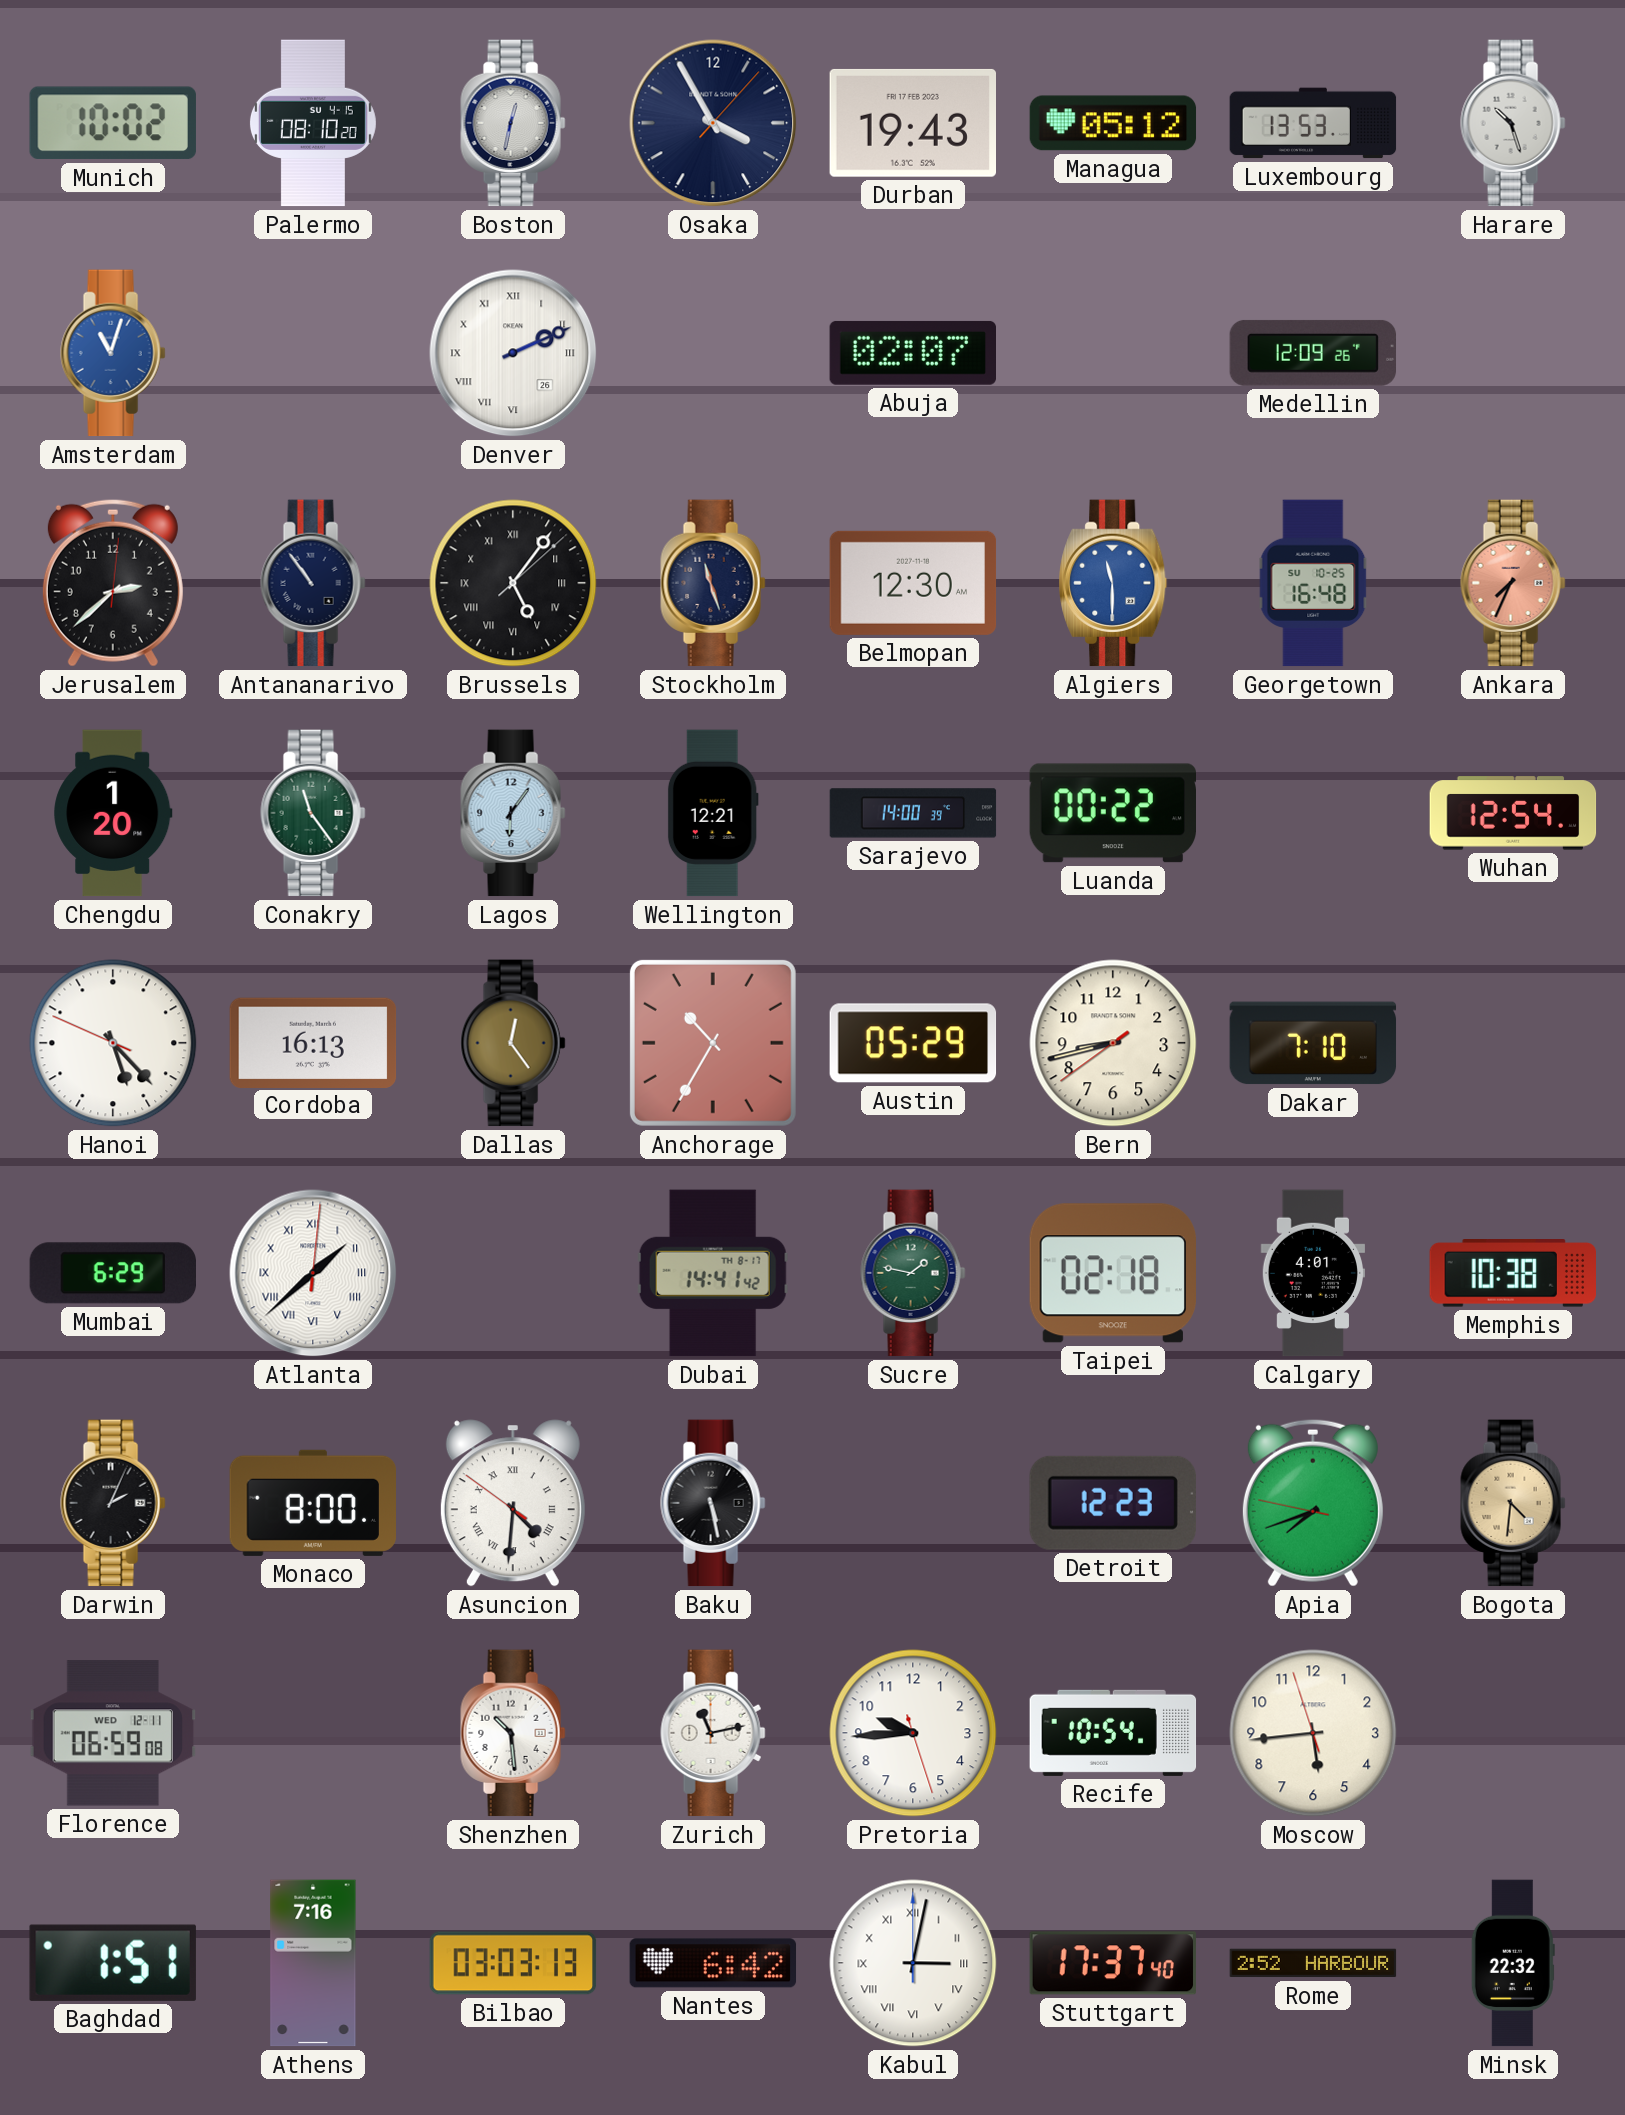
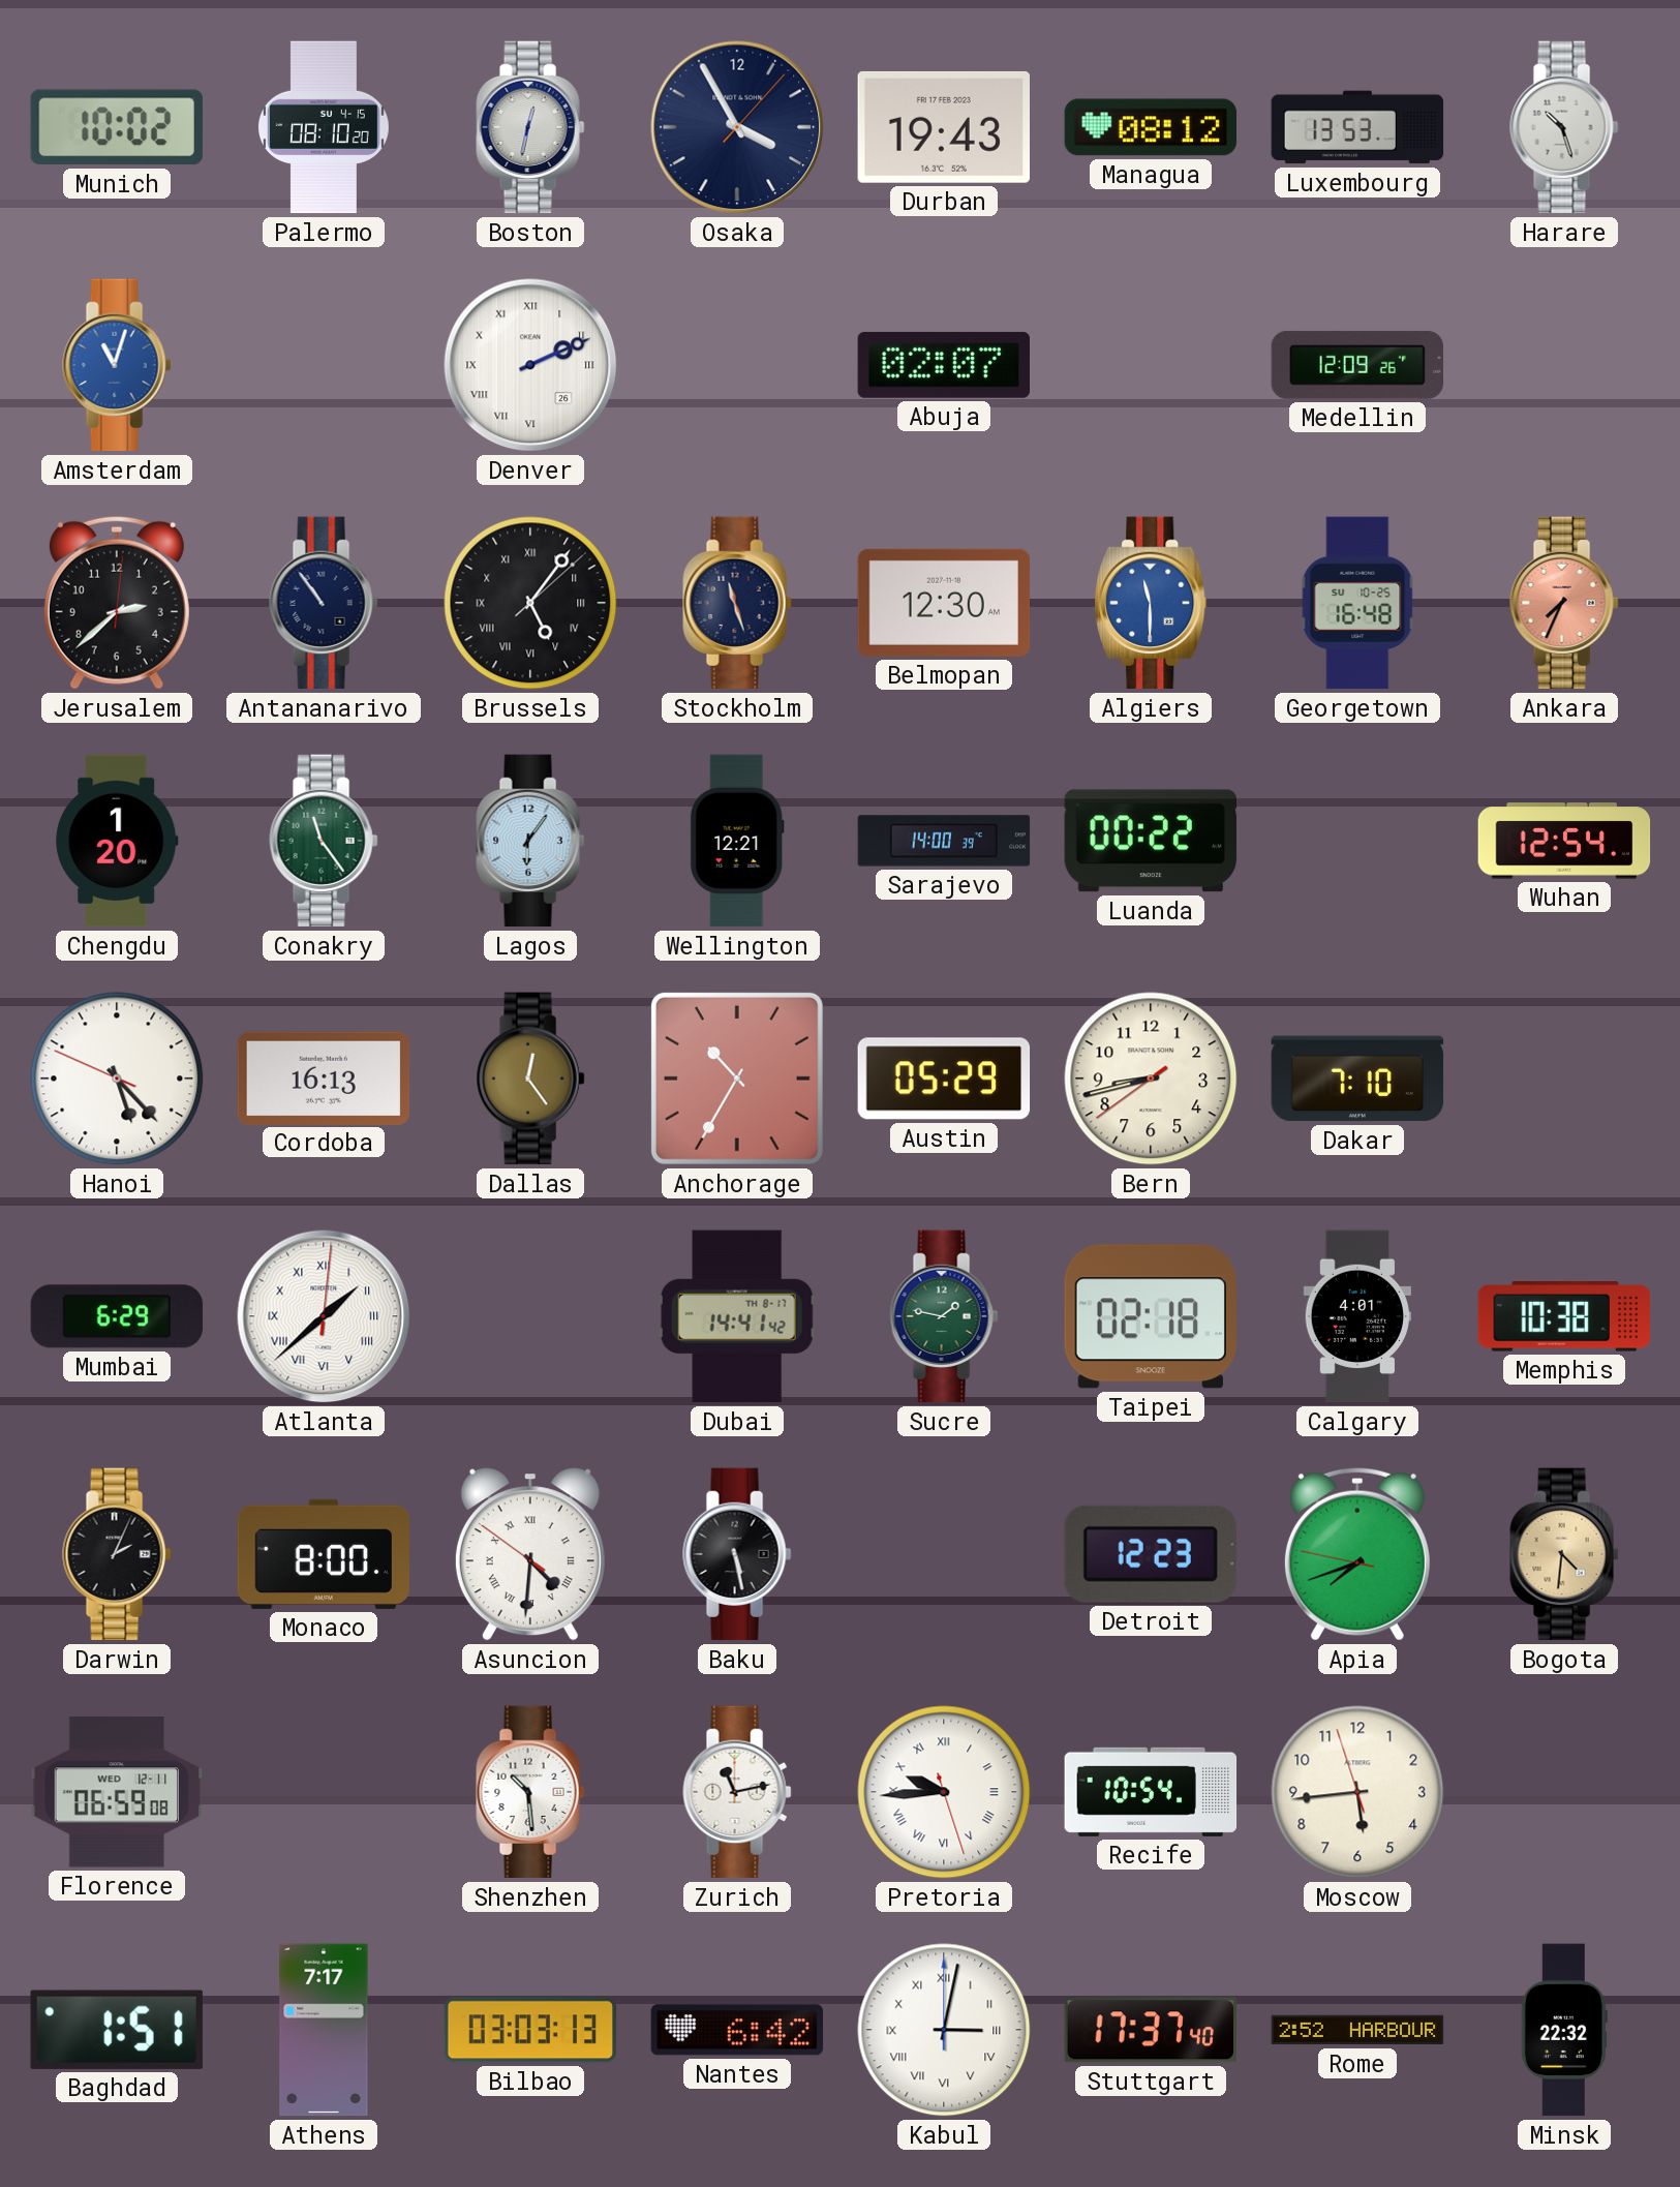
Managua: 05:12 -> 08:12
Pretoria numerals: Arabic -> Roman
Athens: 7:16 -> 7:17
